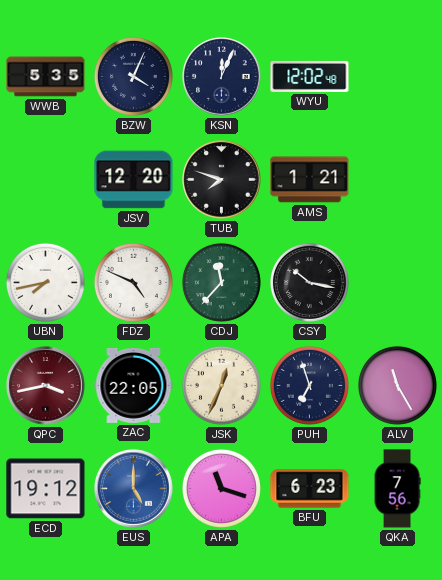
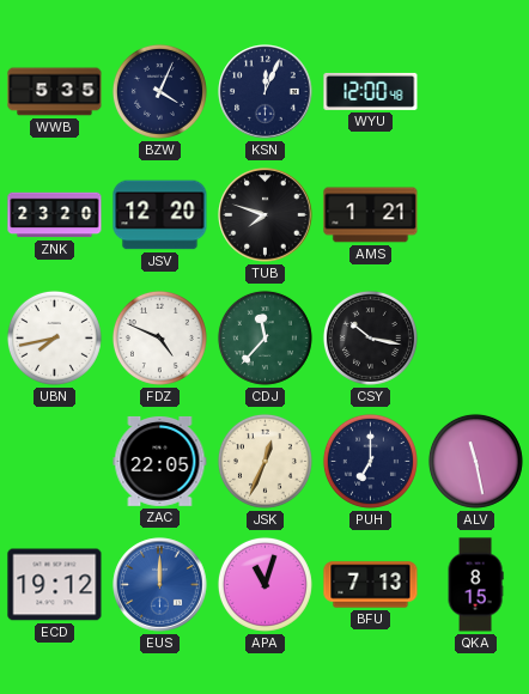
WYU: 12:02 -> 12:00
ZNK: none -> 23:20
QPC: 3:43 -> none
PUH: 6:57 -> 7:00
ALV: 11:25 -> 11:28
EUS: 5:00 -> 12:00
APA: 11:18 -> 11:03
BFU: 6:23 -> 7:13
QKA: 7:56 -> 8:15
